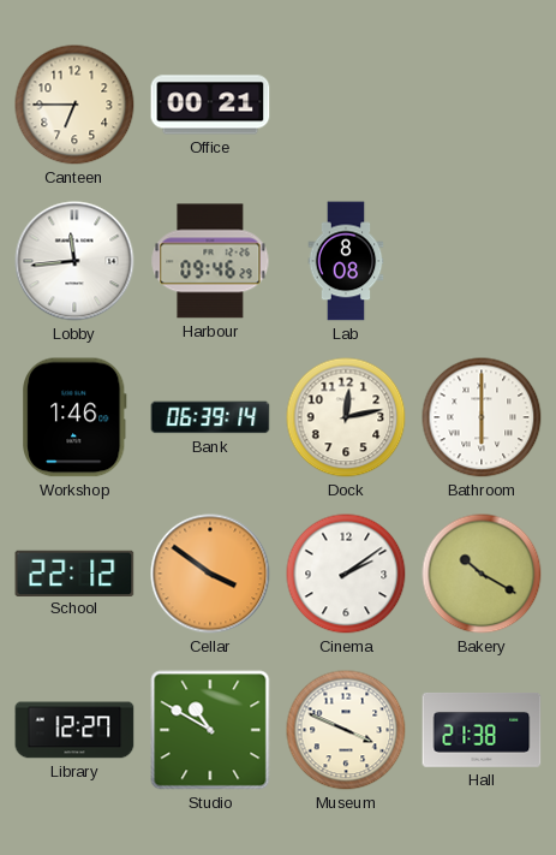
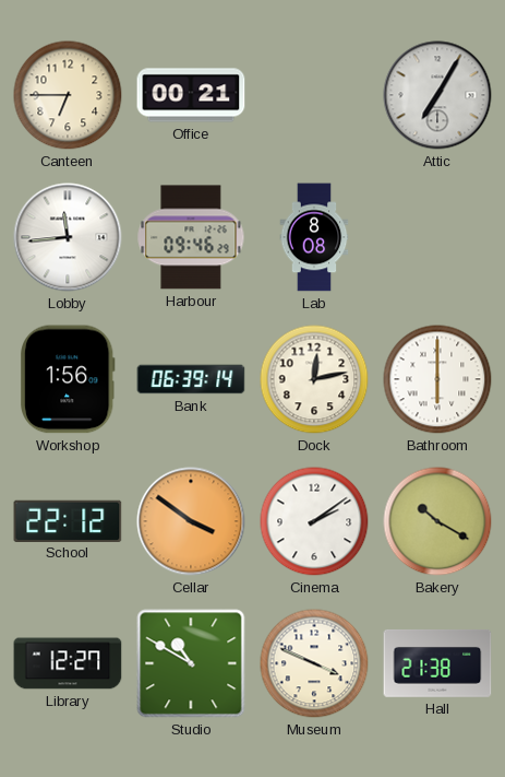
Attic: none -> 7:05
Workshop: 1:46 -> 1:56
